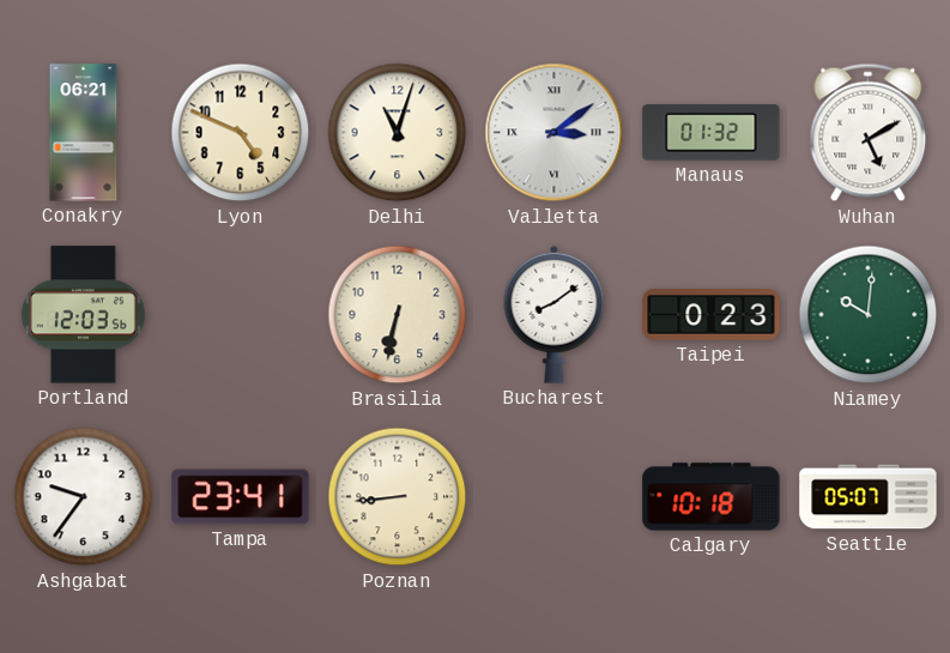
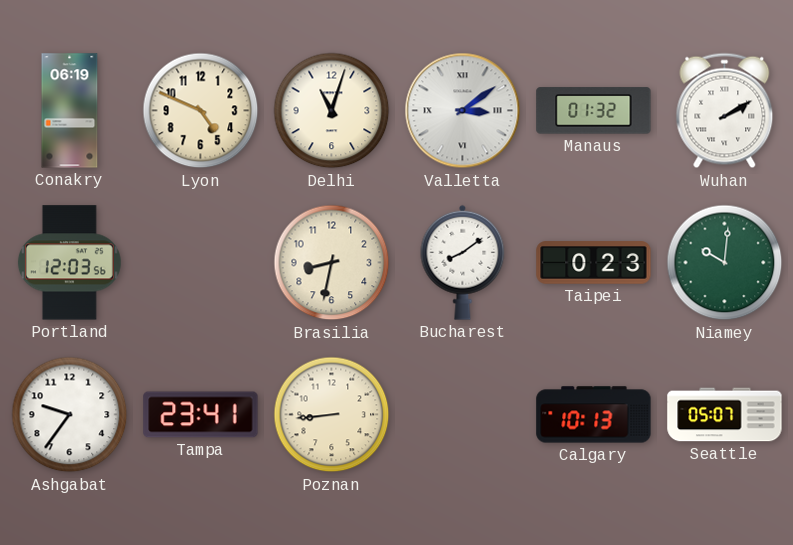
Conakry: 06:21 -> 06:19
Wuhan: 5:10 -> 2:10
Brasilia: 6:32 -> 8:32
Calgary: 10:18 -> 10:13
